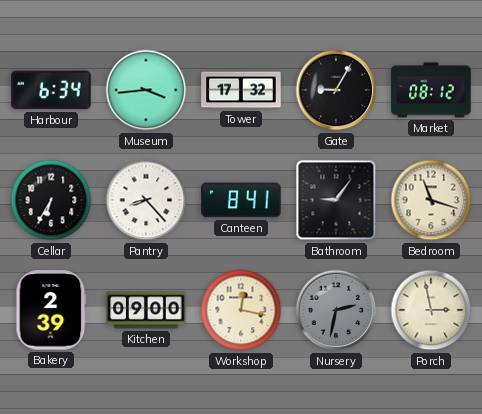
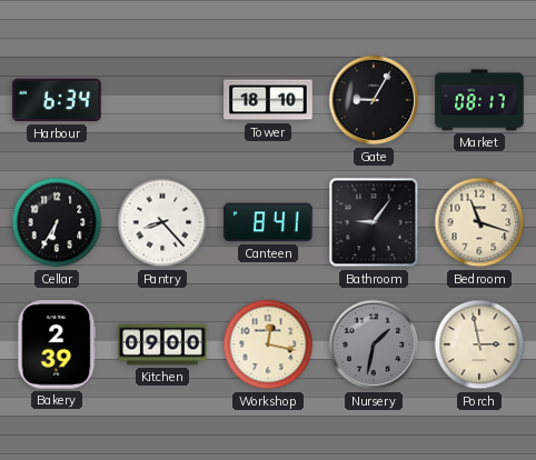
Museum: 3:44 -> none
Tower: 17:32 -> 18:10
Market: 08:12 -> 08:17
Nursery: 2:32 -> 1:32
